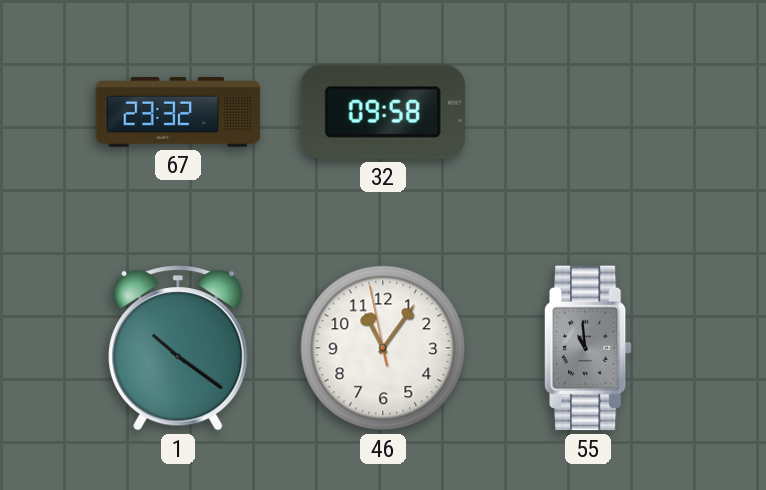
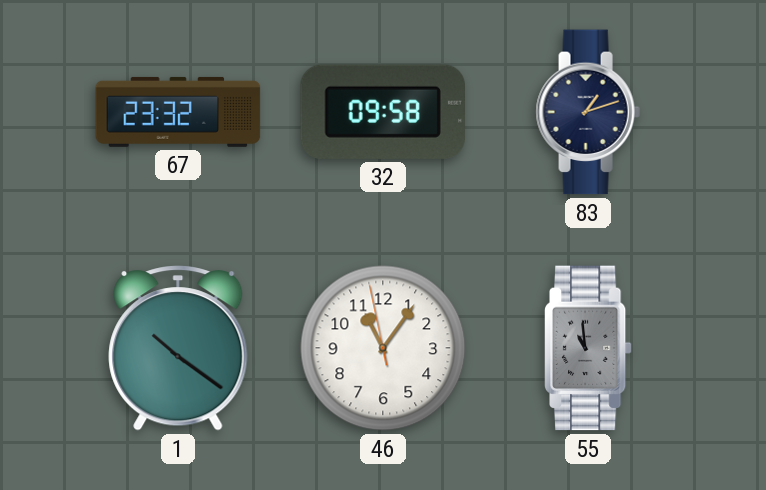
83: none -> 1:12
